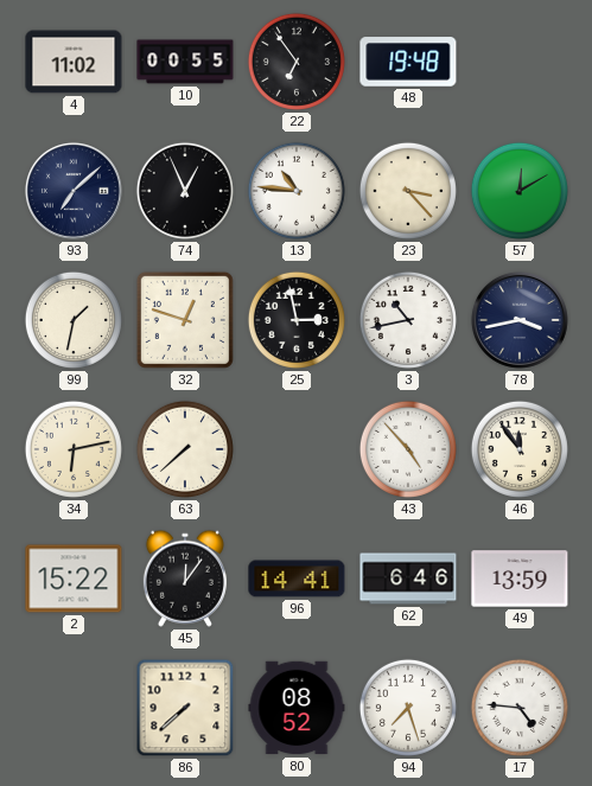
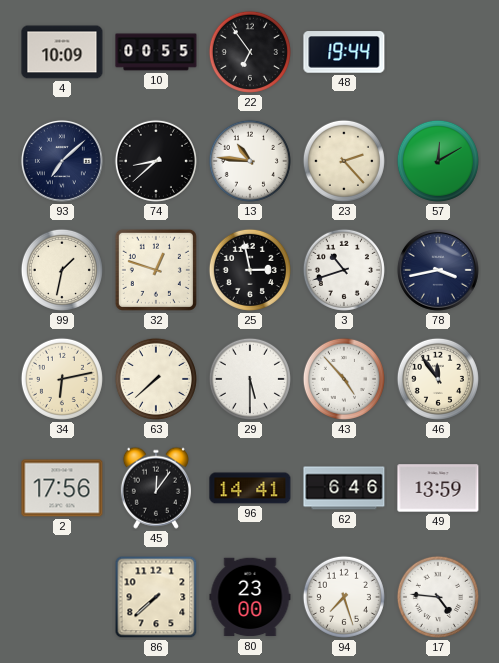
4: 11:02 -> 10:09
48: 19:48 -> 19:44
74: 12:56 -> 8:38
23: 3:23 -> 2:23
3: 10:43 -> 10:42
29: none -> 5:30
2: 15:22 -> 17:56
80: 08:52 -> 23:00
